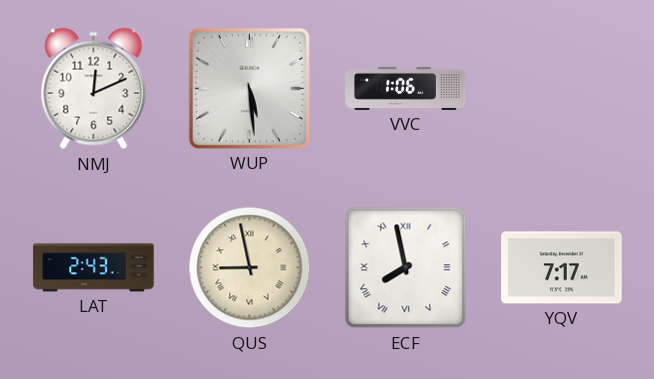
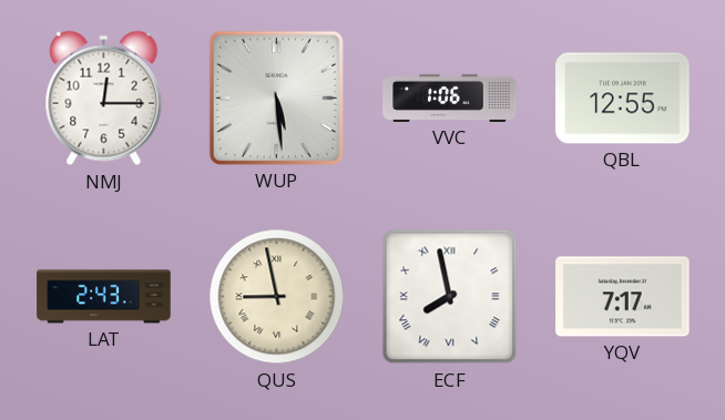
NMJ: 12:11 -> 12:15
QBL: none -> 12:55
